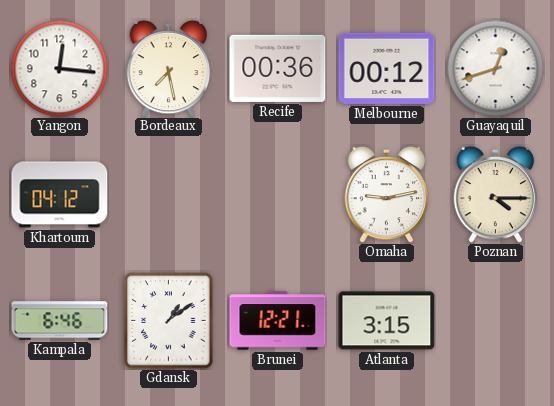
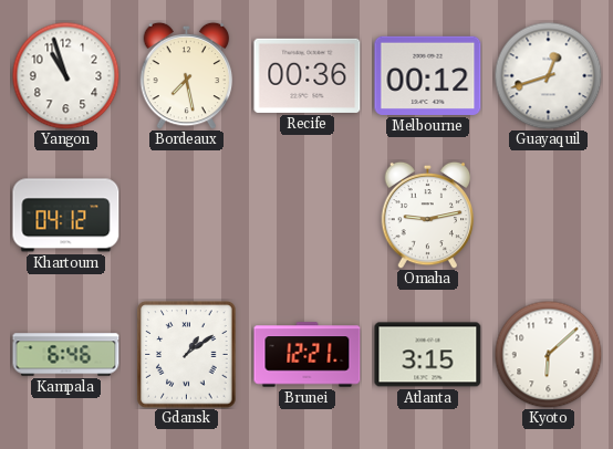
Yangon: 12:16 -> 10:57
Poznan: 4:15 -> none
Kyoto: none -> 6:08
